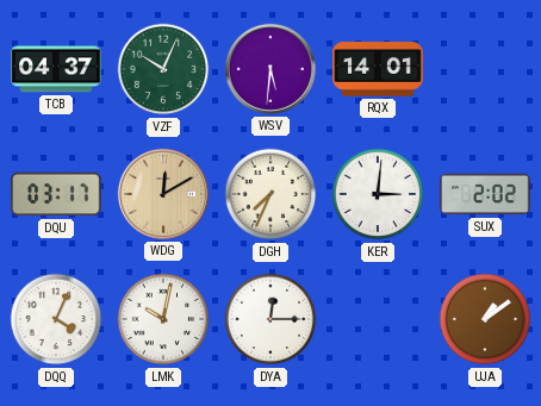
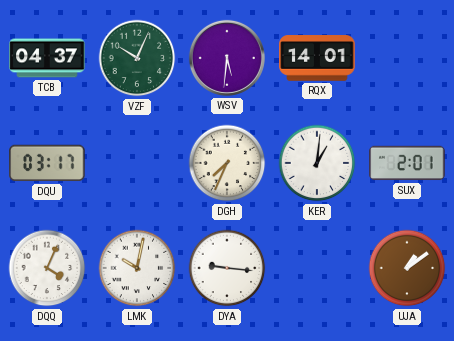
WDG: 12:10 -> none
KER: 3:01 -> 1:01
SUX: 2:02 -> 2:01
DYA: 12:15 -> 9:16
